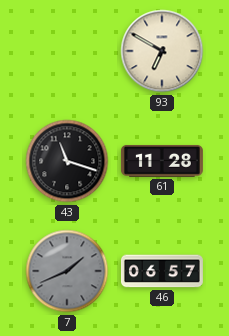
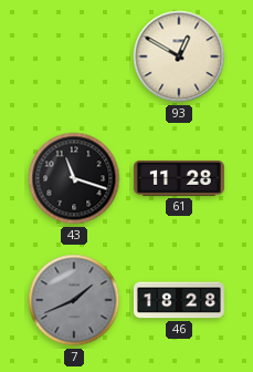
93: 6:50 -> 12:50
46: 06:57 -> 18:28
